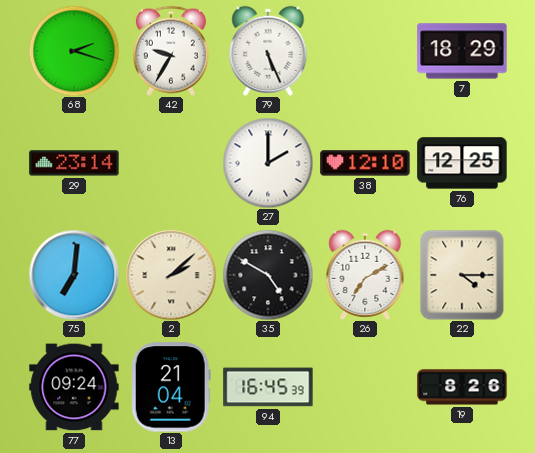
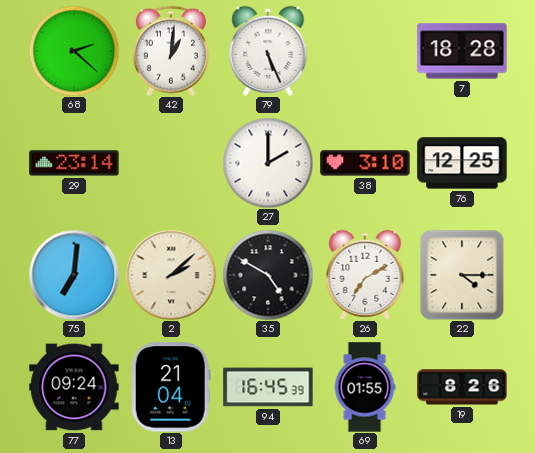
68: 2:18 -> 2:22
42: 9:35 -> 1:01
7: 18:29 -> 18:28
38: 12:10 -> 3:10
69: none -> 01:55
